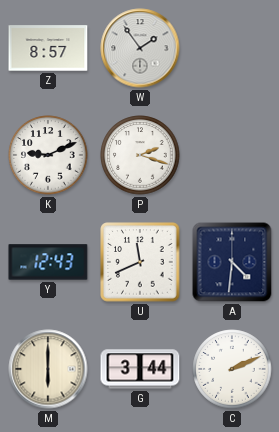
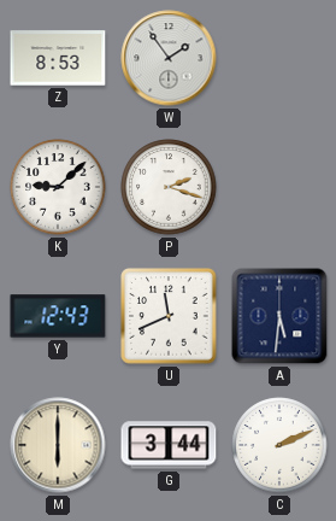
Z: 8:57 -> 8:53
K: 9:11 -> 9:08
A: 4:31 -> 5:31
